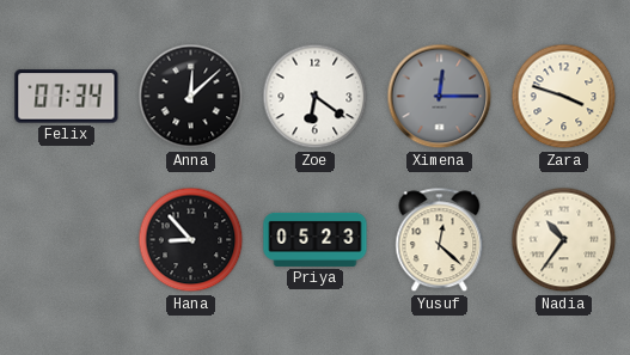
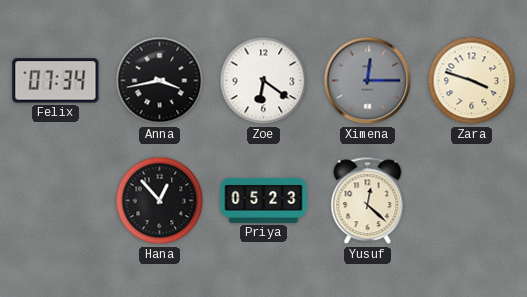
Anna: 12:08 -> 3:43
Hana: 8:53 -> 12:53
Nadia: 10:36 -> none
